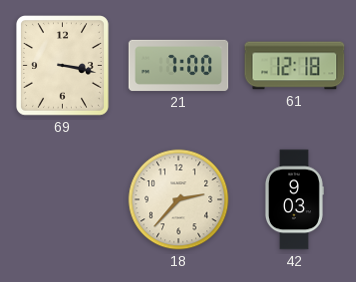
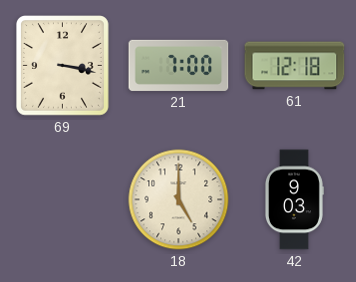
18: 2:37 -> 5:00
